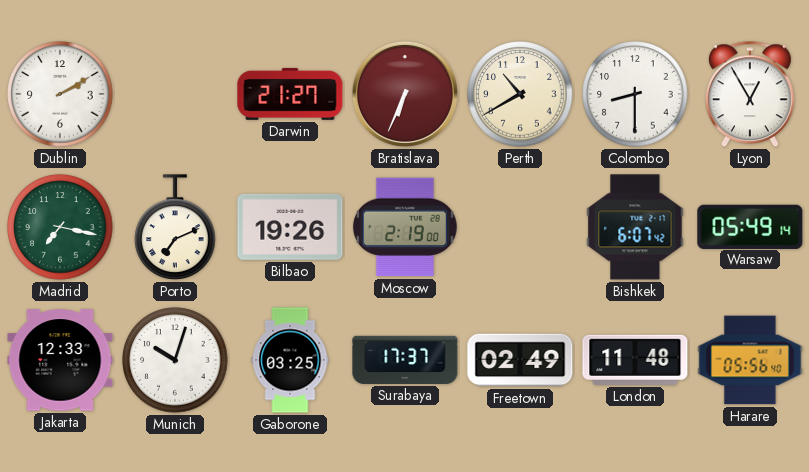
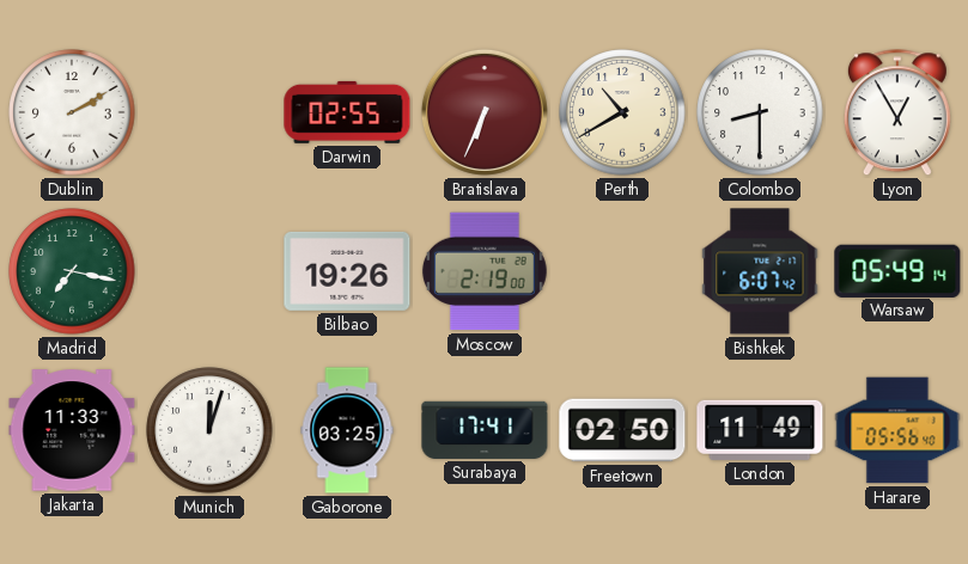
Darwin: 21:27 -> 02:55
Porto: 7:11 -> none
Jakarta: 12:33 -> 11:33
Munich: 10:03 -> 12:03
Surabaya: 17:37 -> 17:41
Freetown: 02:49 -> 02:50
London: 11:48 -> 11:49
